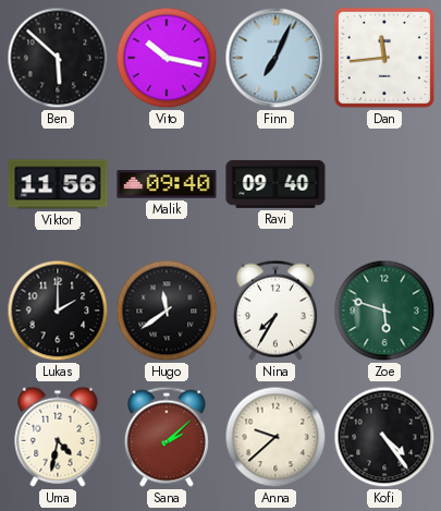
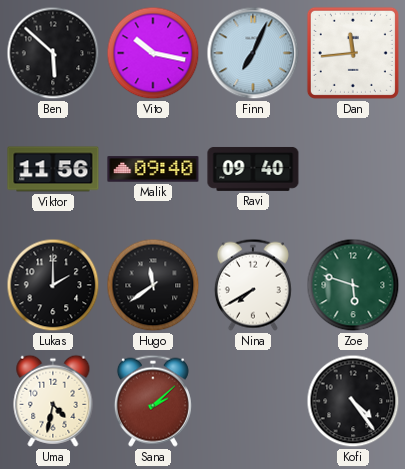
Nina: 7:35 -> 7:40
Anna: 9:38 -> none
